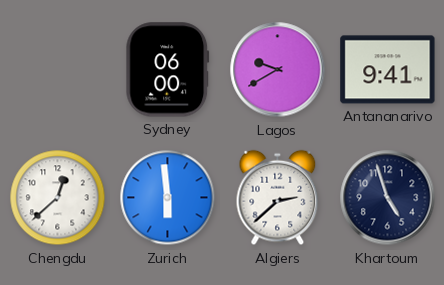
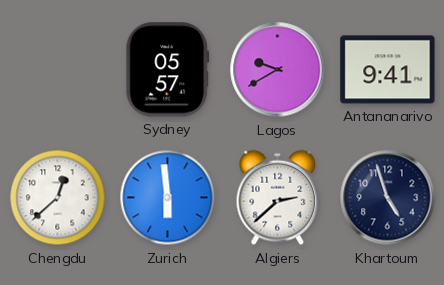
Sydney: 06:00 -> 05:57
